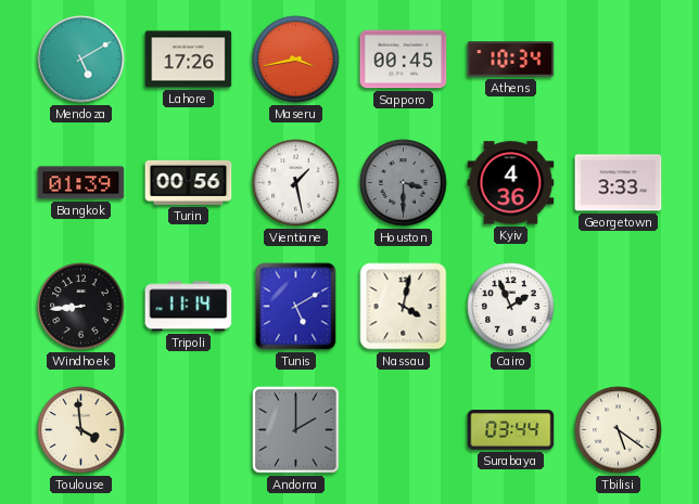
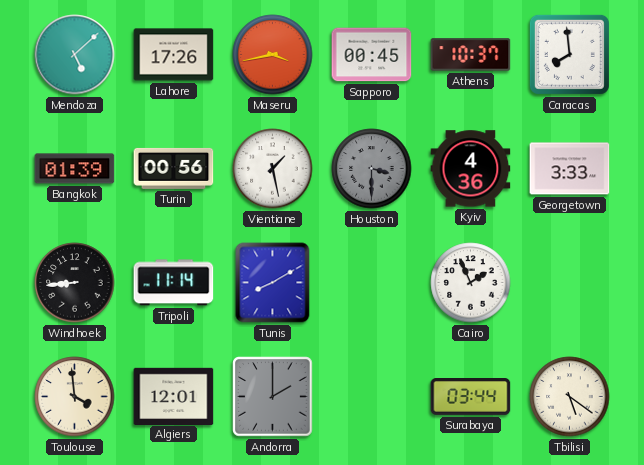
Mendoza: 5:10 -> 5:08
Athens: 10:34 -> 10:37
Caracas: none -> 7:59
Tunis: 5:10 -> 8:10
Nassau: 4:02 -> none
Algiers: none -> 12:01
